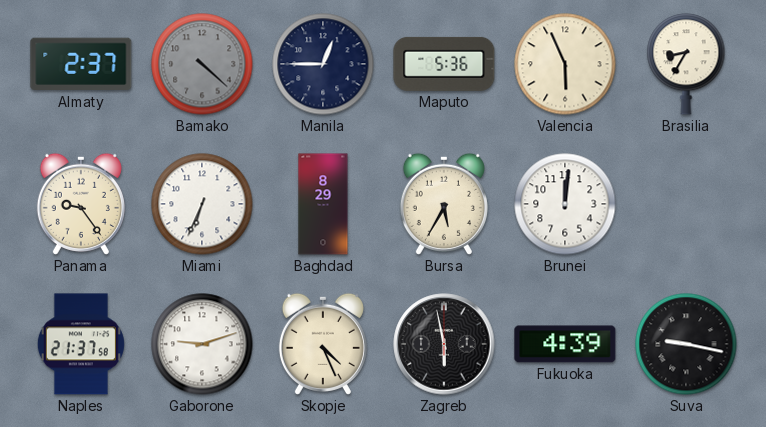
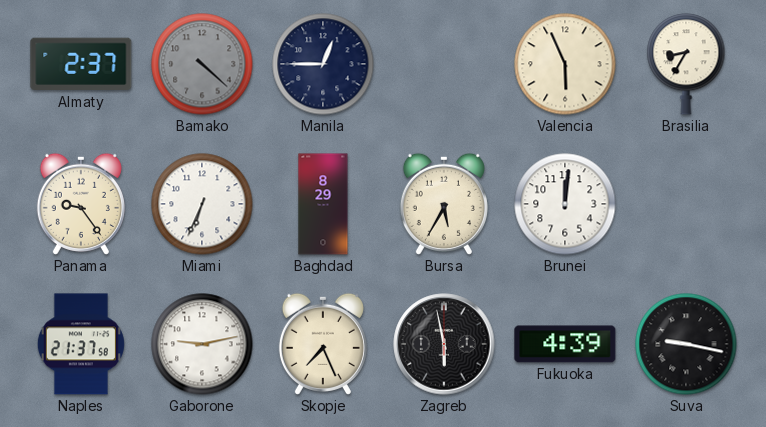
Maputo: 5:36 -> none
Gaborone: 9:12 -> 9:13
Skopje: 4:26 -> 7:26
